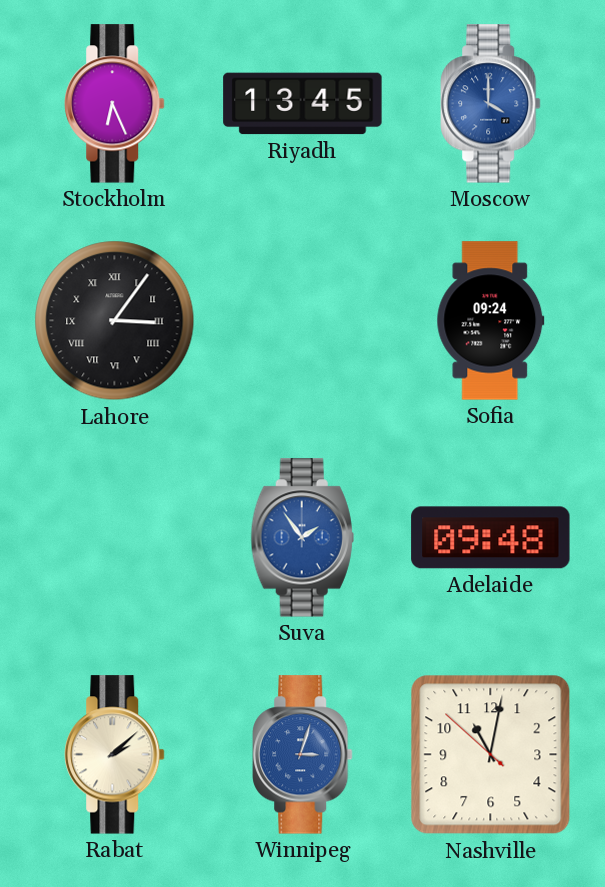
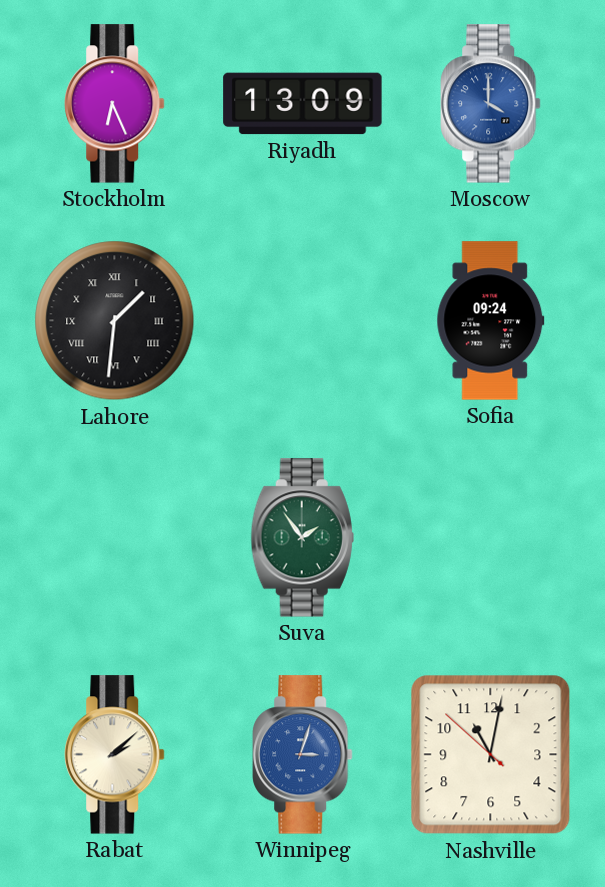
Riyadh: 13:45 -> 13:09
Lahore: 3:06 -> 1:31
Suva dial: blue -> green
Adelaide: 09:48 -> none
